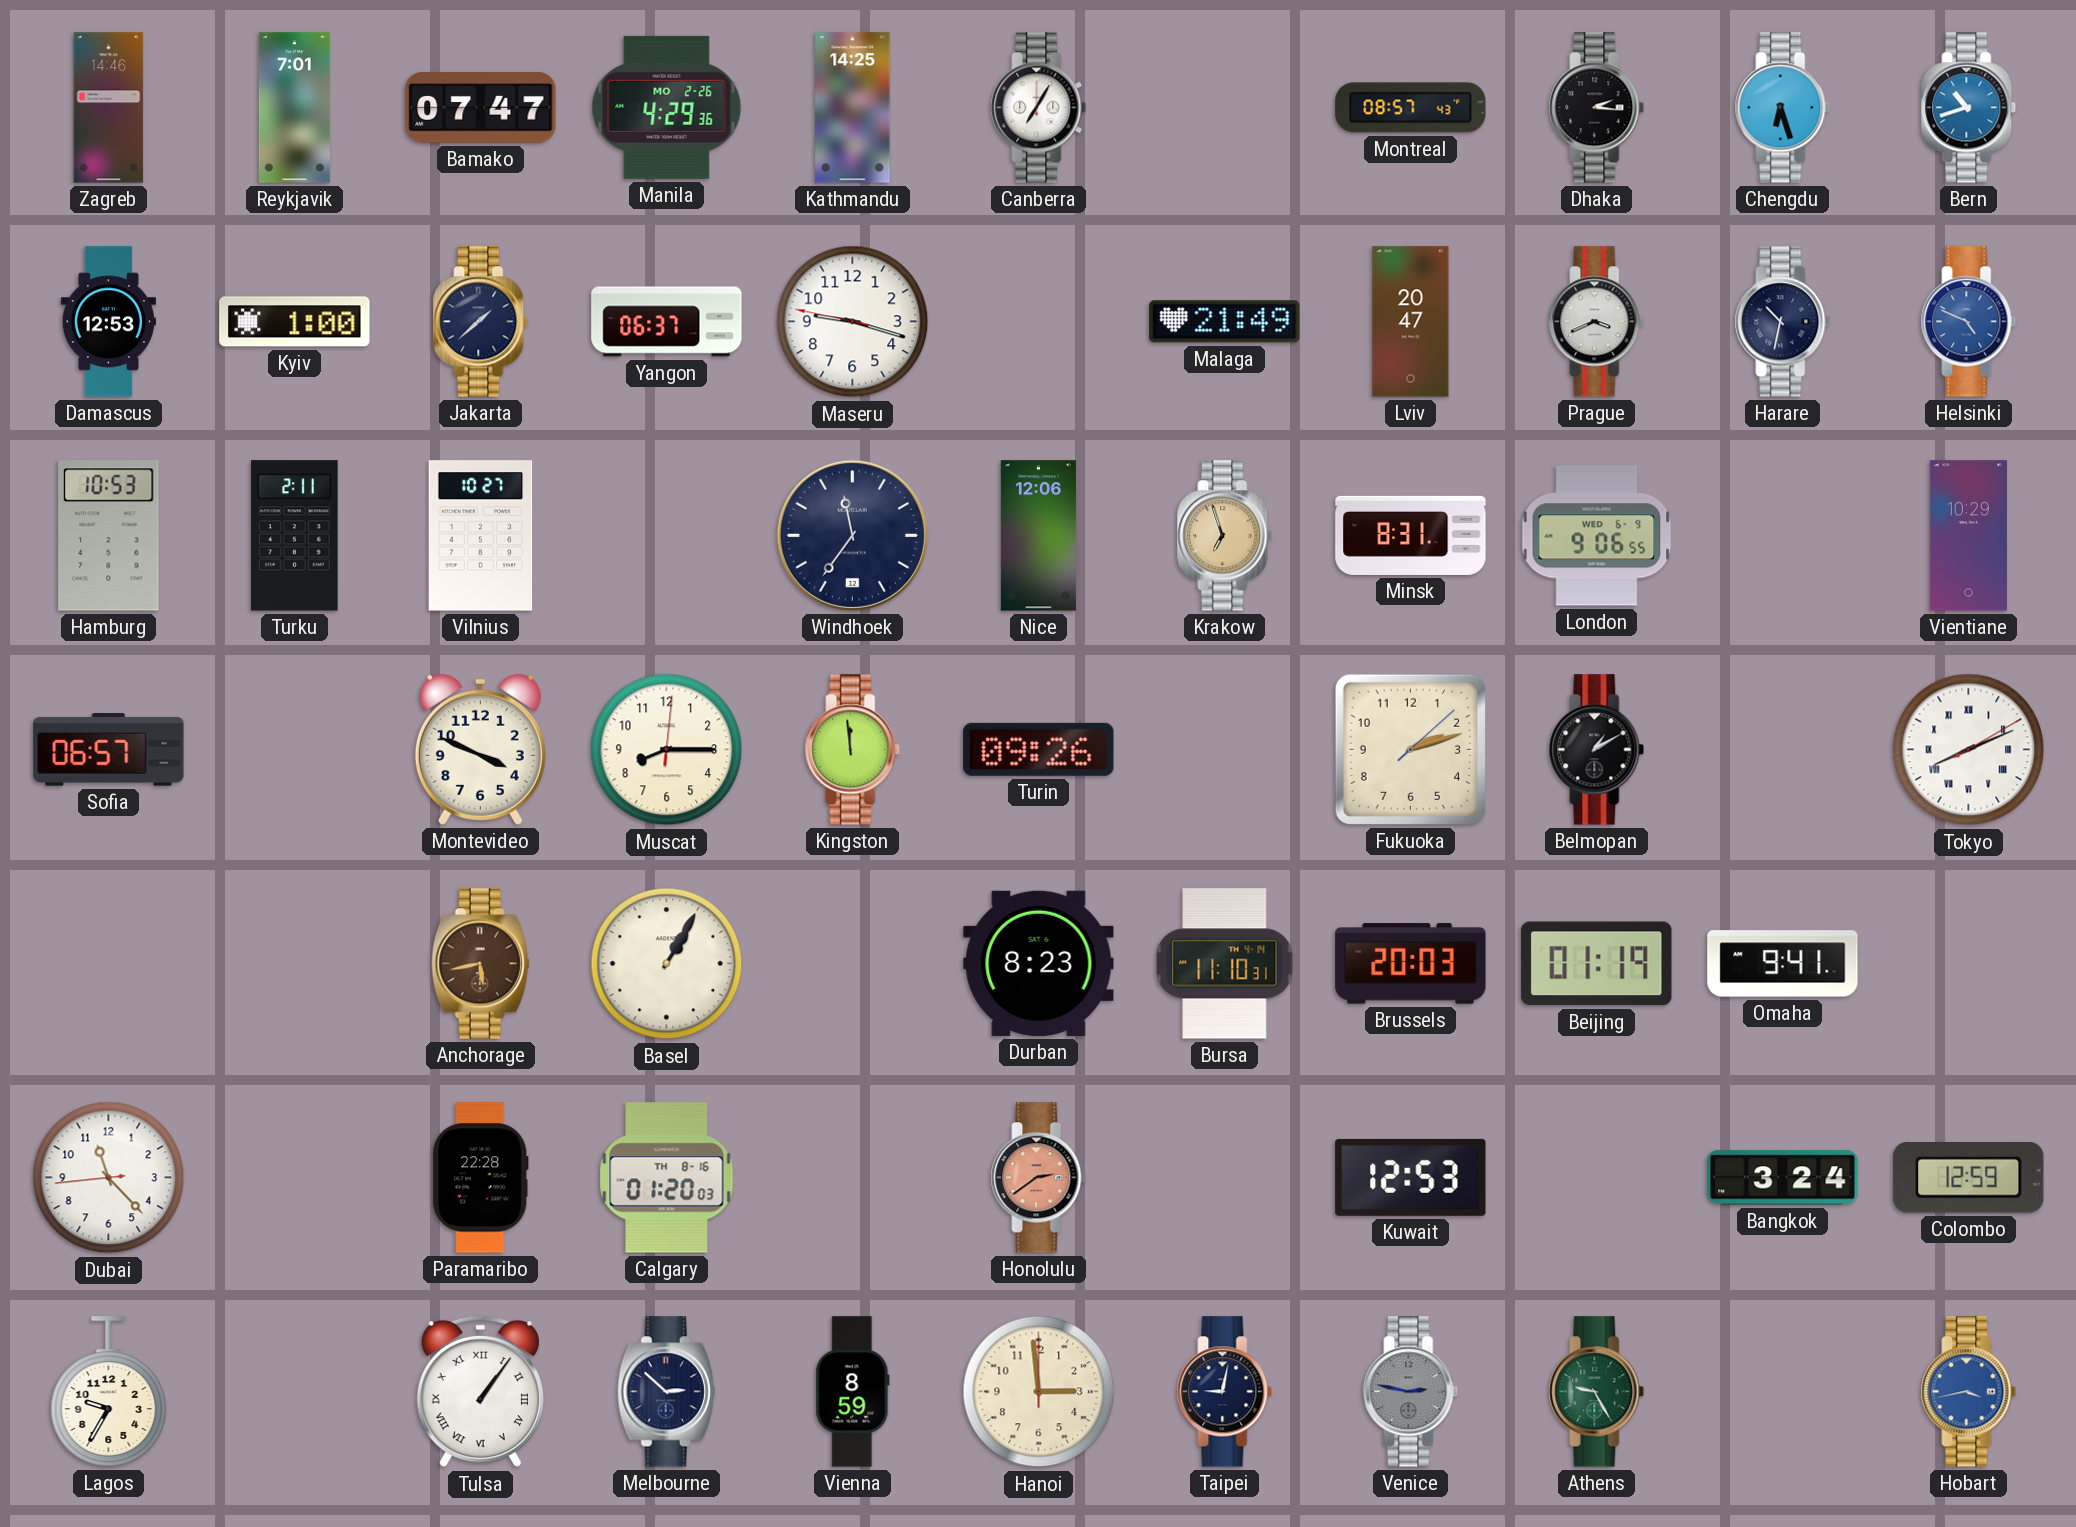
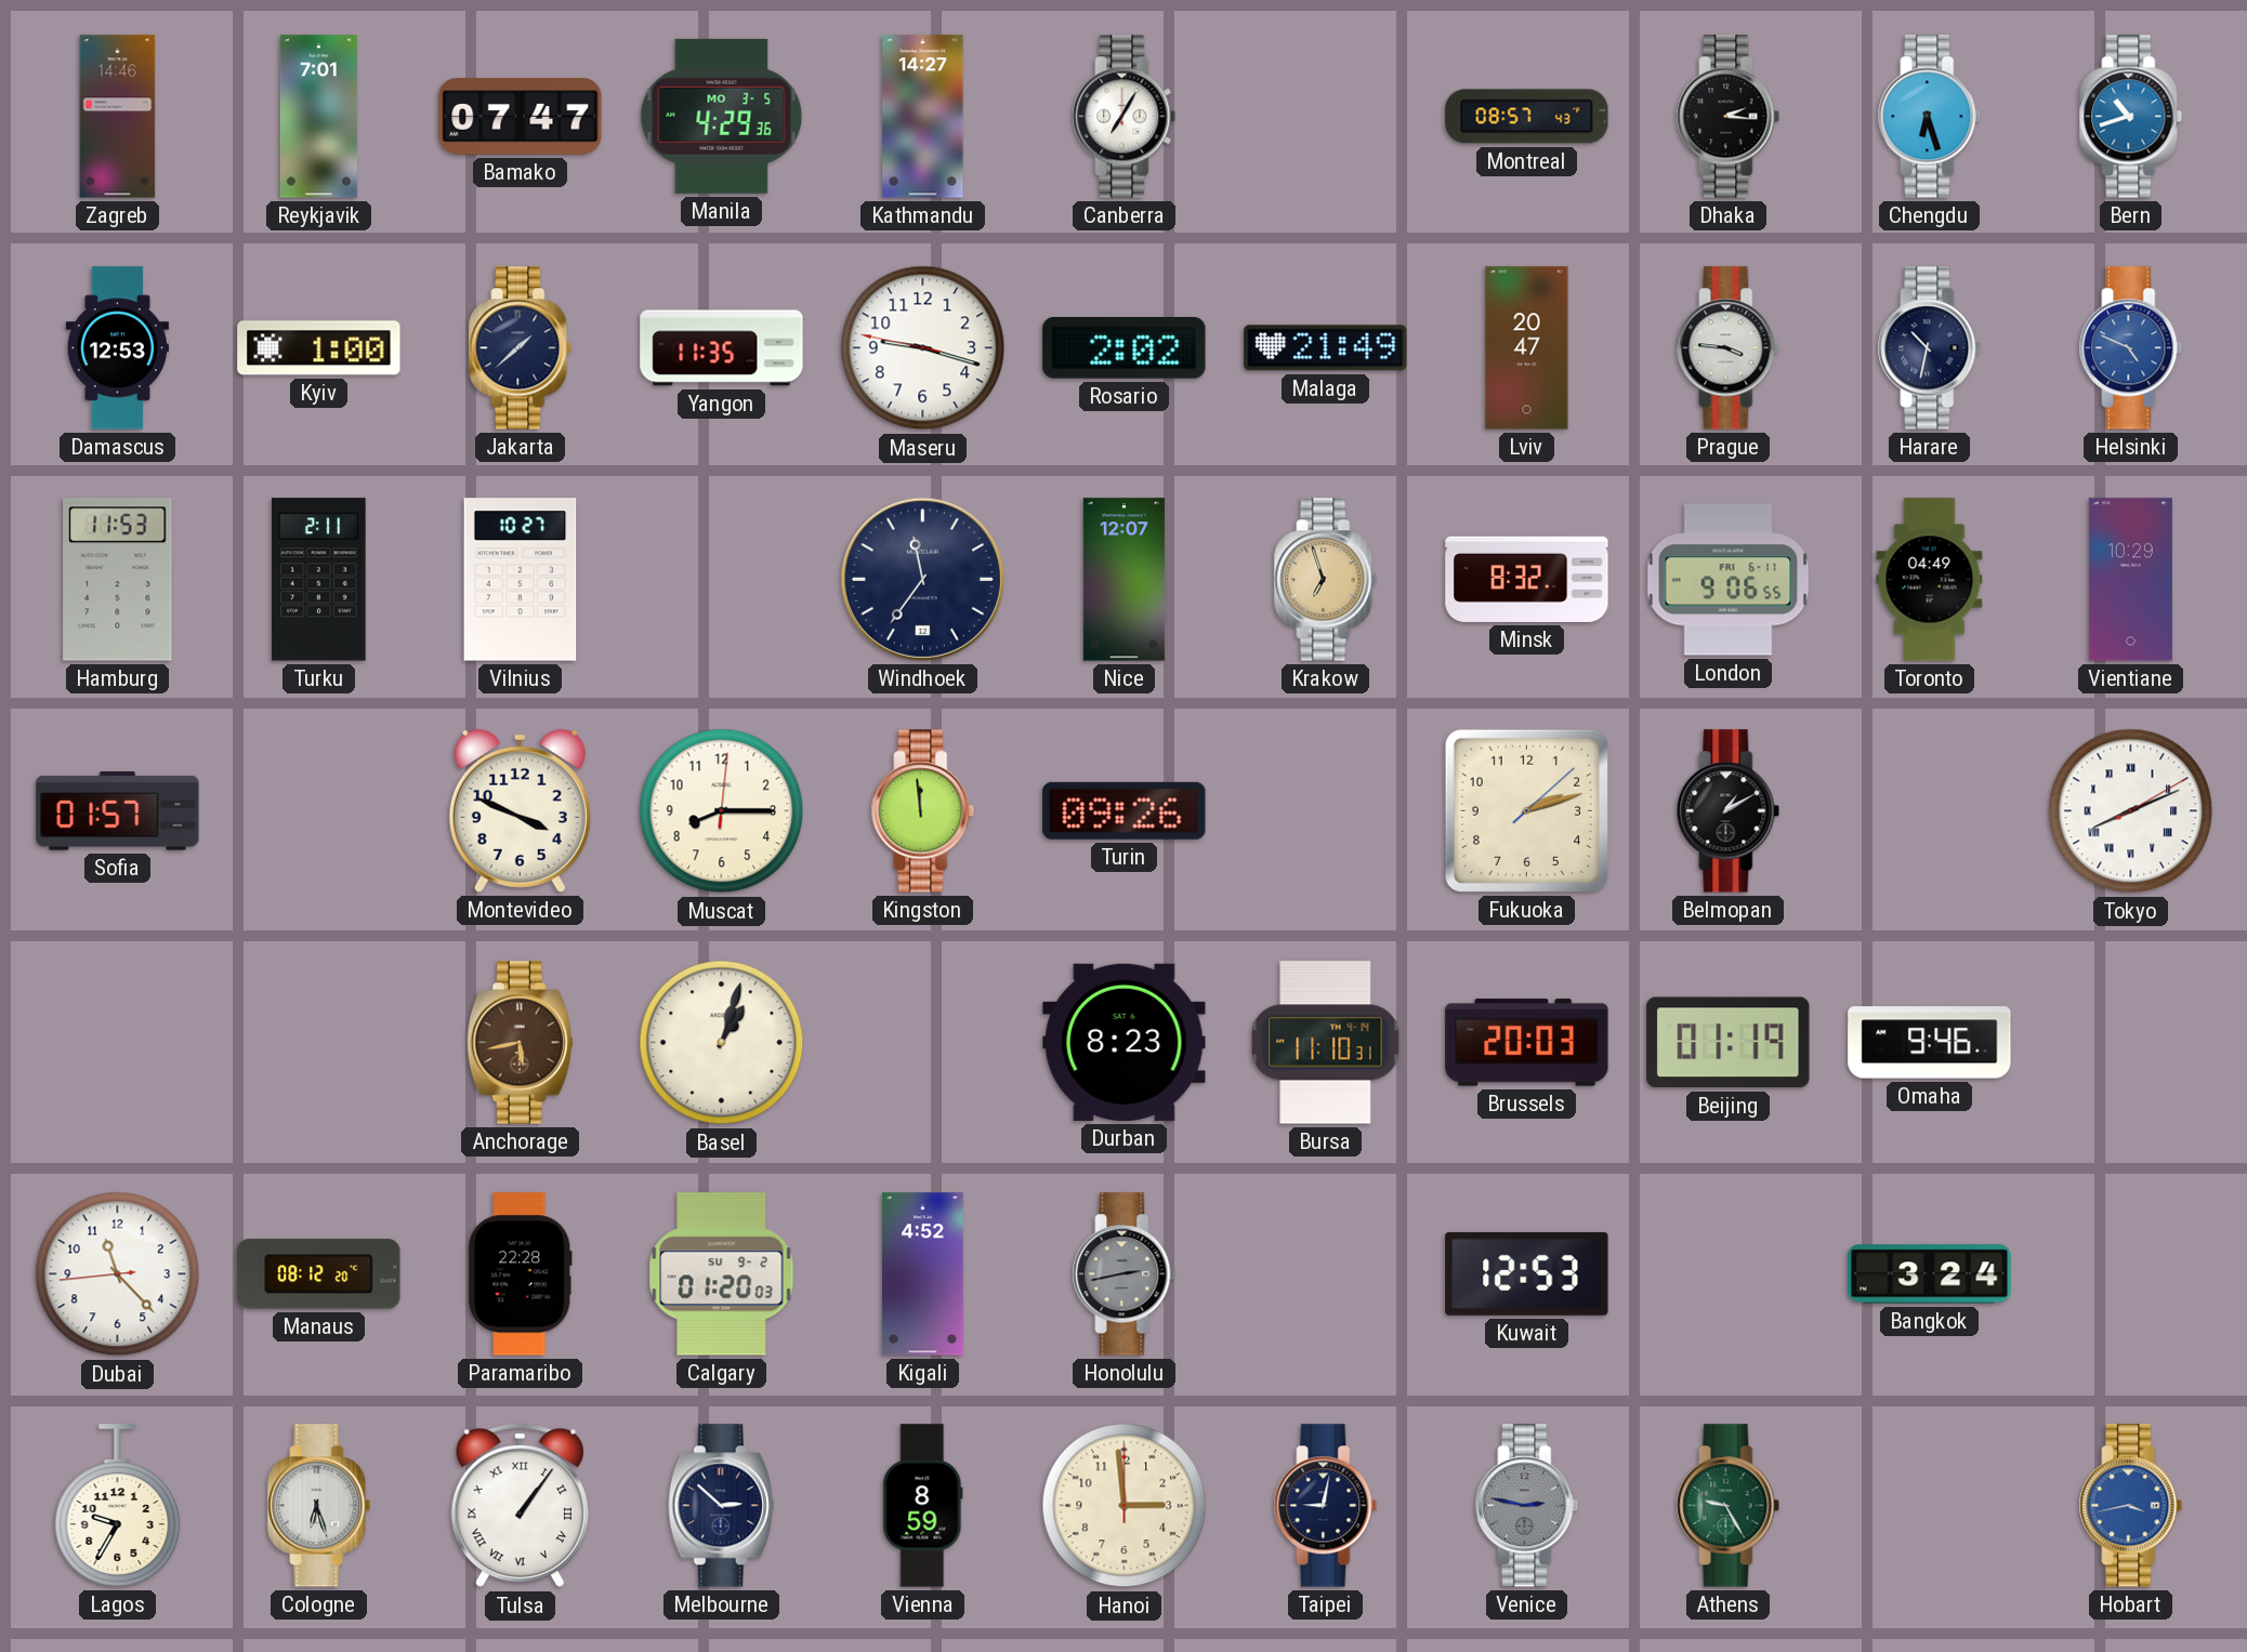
Manila date: MO 2-26 -> MO 3-5
Kathmandu: 14:25 -> 14:27
Yangon: 06:37 -> 11:35
Rosario: none -> 2:02
Prague: 3:41 -> 3:46
Hamburg: 10:53 -> 11:53
Nice: 12:06 -> 12:07
Minsk: 8:31 -> 8:32
London date: WED 6-9 -> FRI 6-11
Toronto: none -> 04:49
Sofia: 06:57 -> 01:57
Basel: 1:05 -> 1:03
Omaha: 9:41 -> 9:46
Manaus: none -> 08:12
Calgary date: TH 8-16 -> SU 9-2
Kigali: none -> 4:52
Honolulu: 2:39 -> 2:43
Honolulu dial: salmon -> grey
Colombo: 12:59 -> none
Cologne: none -> 6:27
